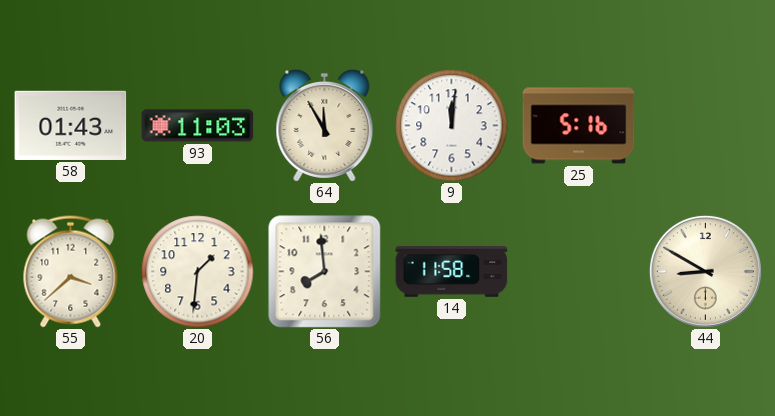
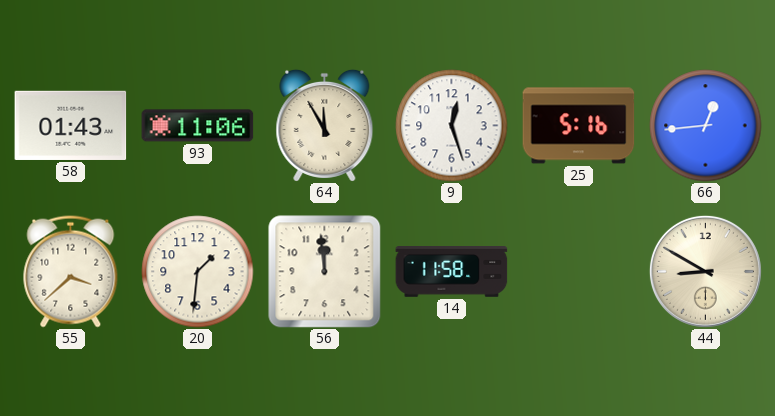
93: 11:03 -> 11:06
9: 12:01 -> 12:27
66: none -> 12:44
56: 7:59 -> 11:59
